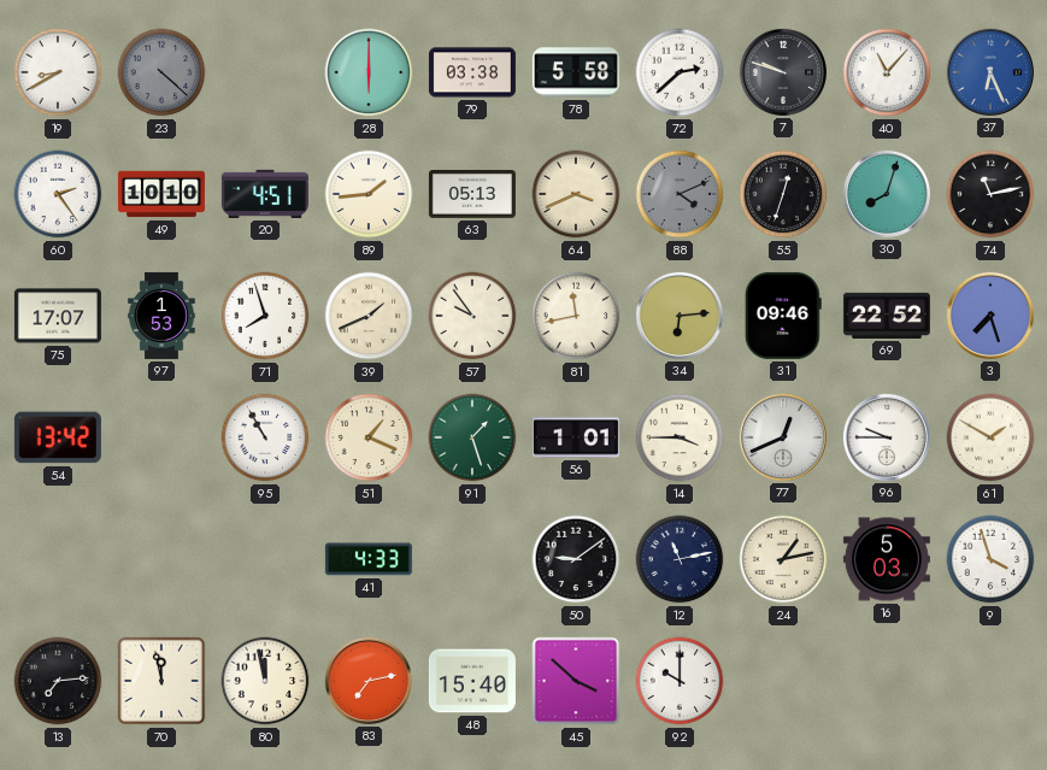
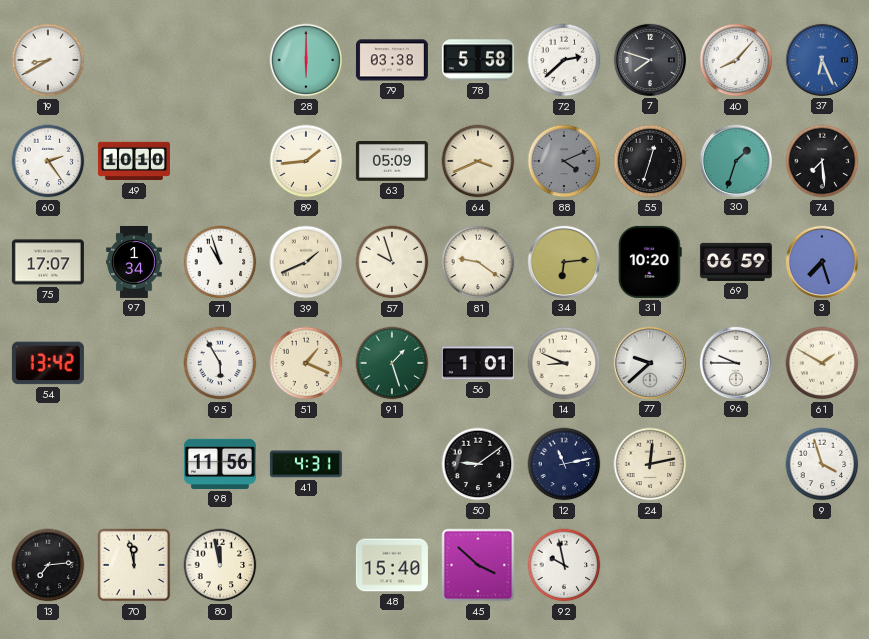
23: 4:22 -> none
7: 9:48 -> 7:48
40: 11:07 -> 8:07
20: 4:51 -> none
63: 05:13 -> 05:09
30: 8:03 -> 1:33
74: 11:13 -> 7:29
97: 1:53 -> 1:34
71: 7:57 -> 10:57
57: 9:54 -> 9:57
81: 11:43 -> 9:21
31: 09:46 -> 10:20
69: 22:52 -> 06:59
95: 10:55 -> 5:55
14: 3:45 -> 8:49
77: 12:41 -> 9:38
98: none -> 11:56
41: 4:33 -> 4:31
24: 1:13 -> 12:13
16: 5:03 -> none
83: 7:13 -> none
92: 10:00 -> 9:58
